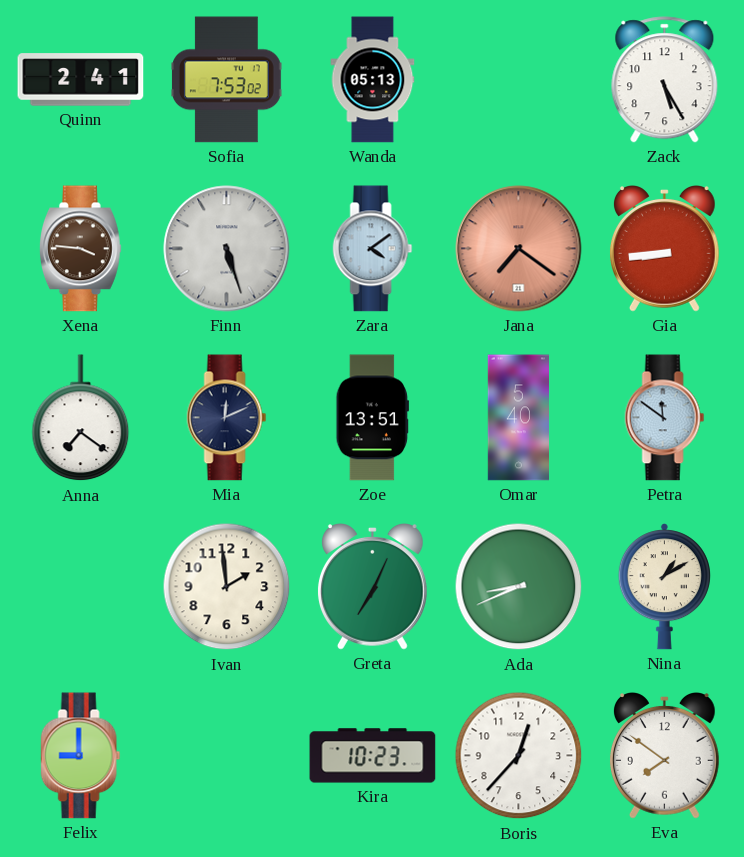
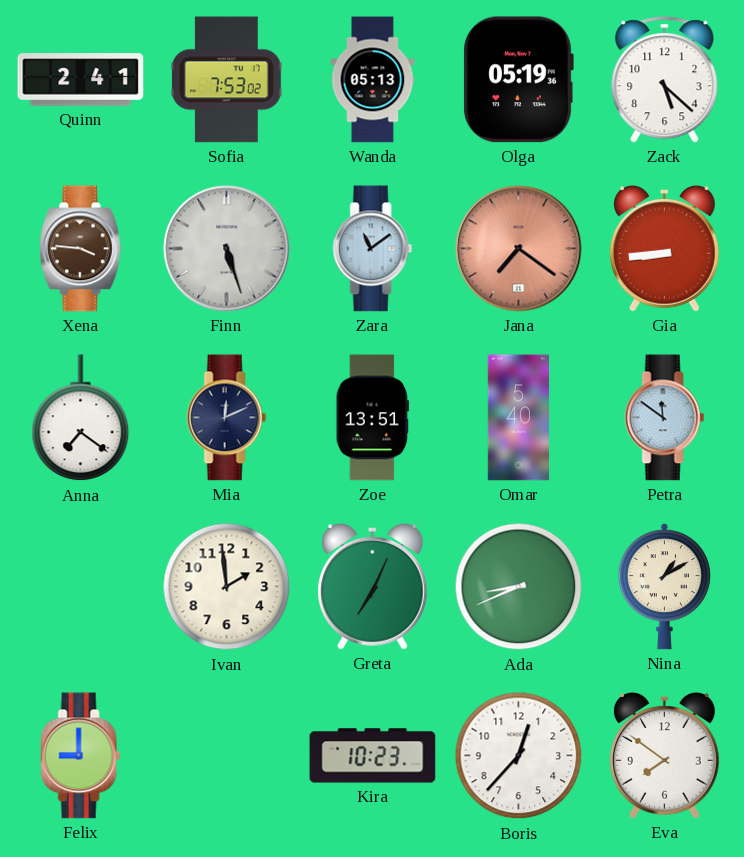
Olga: none -> 05:19
Zack: 5:25 -> 5:22
Zara: 4:09 -> 11:09
